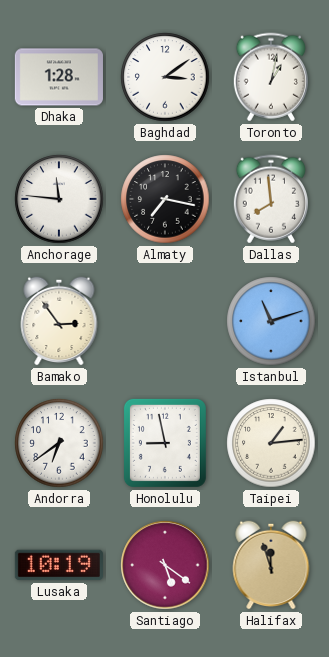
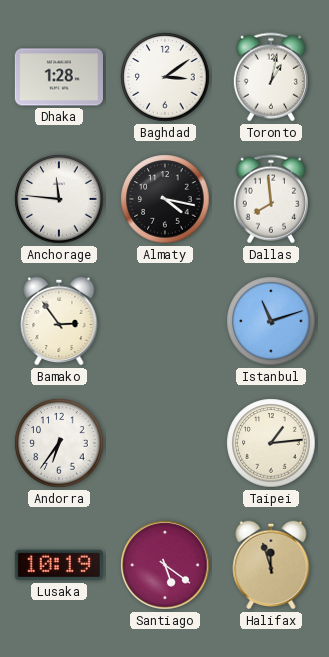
Almaty: 7:17 -> 4:17
Andorra: 6:39 -> 6:36
Honolulu: 8:58 -> none
